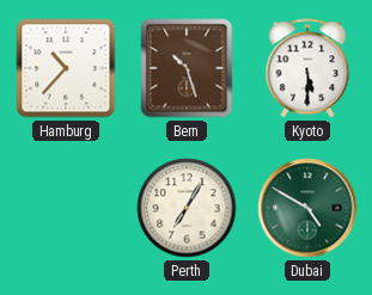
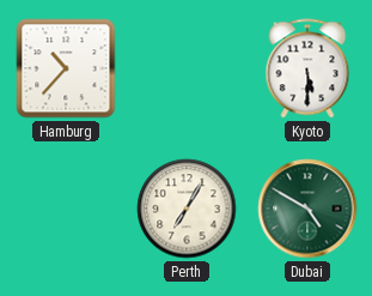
Bern: 10:27 -> none
